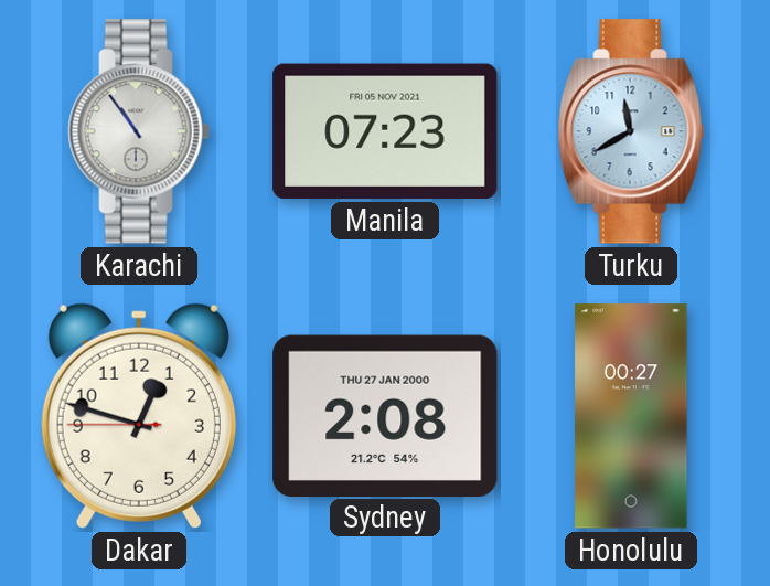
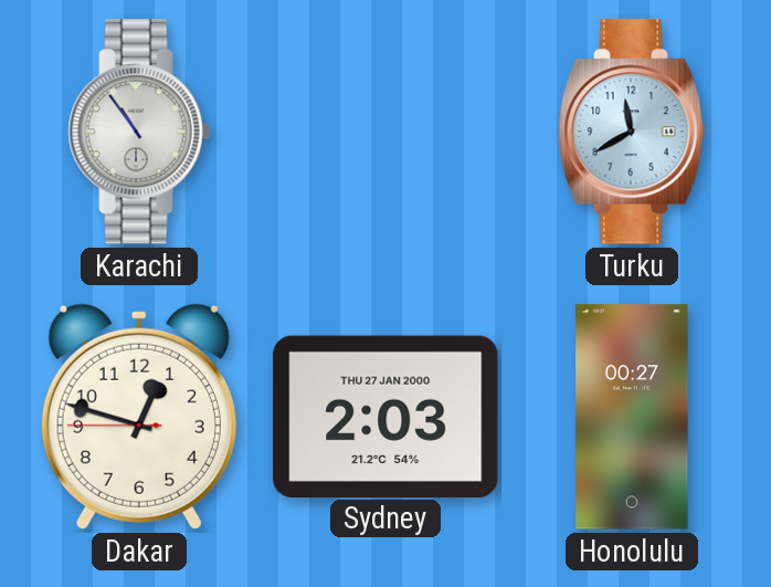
Manila: 07:23 -> none
Sydney: 2:08 -> 2:03
